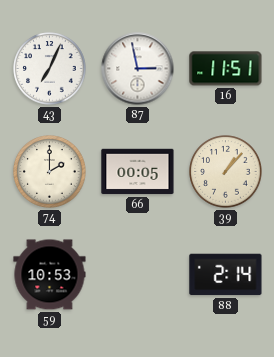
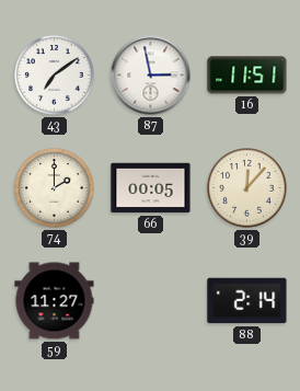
43: 7:04 -> 7:09
39: 1:07 -> 12:07
59: 10:53 -> 11:27
